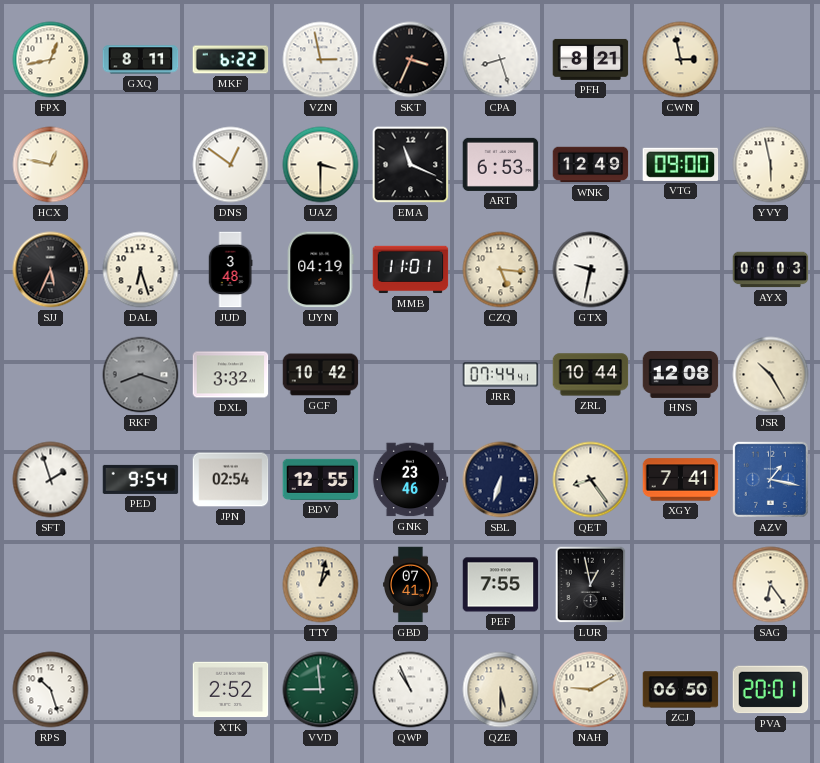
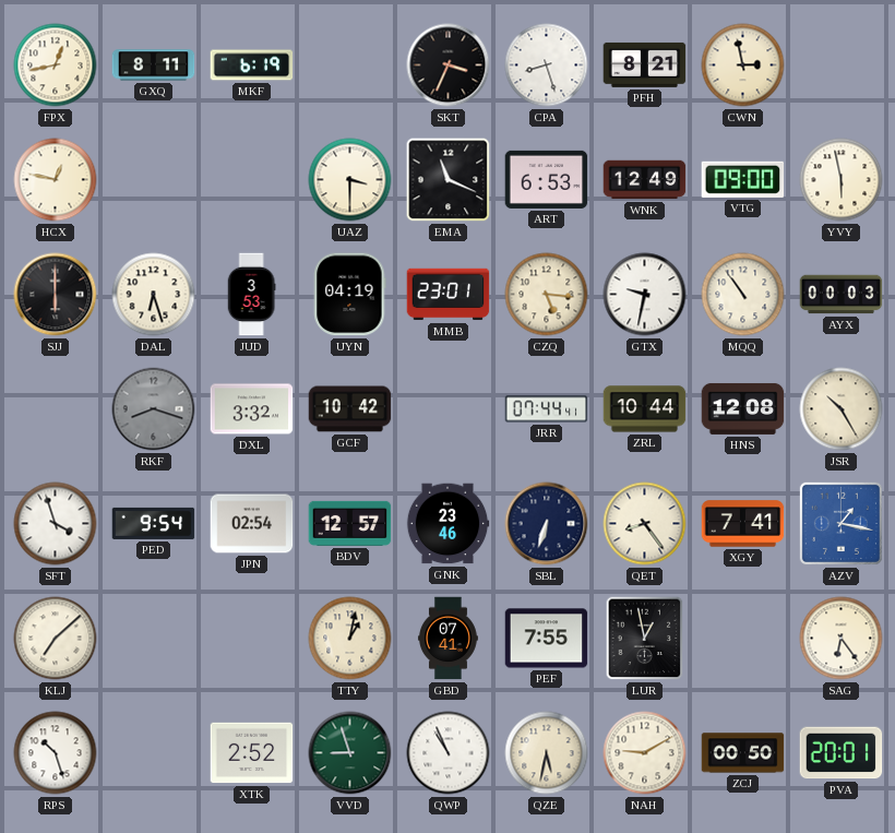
MKF: 6:22 -> 6:19
VZN: 2:58 -> none
DNS: 12:51 -> none
SJJ: 5:34 -> 6:00
JUD: 3:48 -> 3:53
MMB: 11:01 -> 23:01
MQQ: none -> 10:54
SFT: 1:57 -> 3:57
BDV: 12:55 -> 12:57
KLJ: none -> 7:08
VVD: 8:59 -> 8:57
QZE: 5:30 -> 5:32
ZCJ: 06:50 -> 00:50
